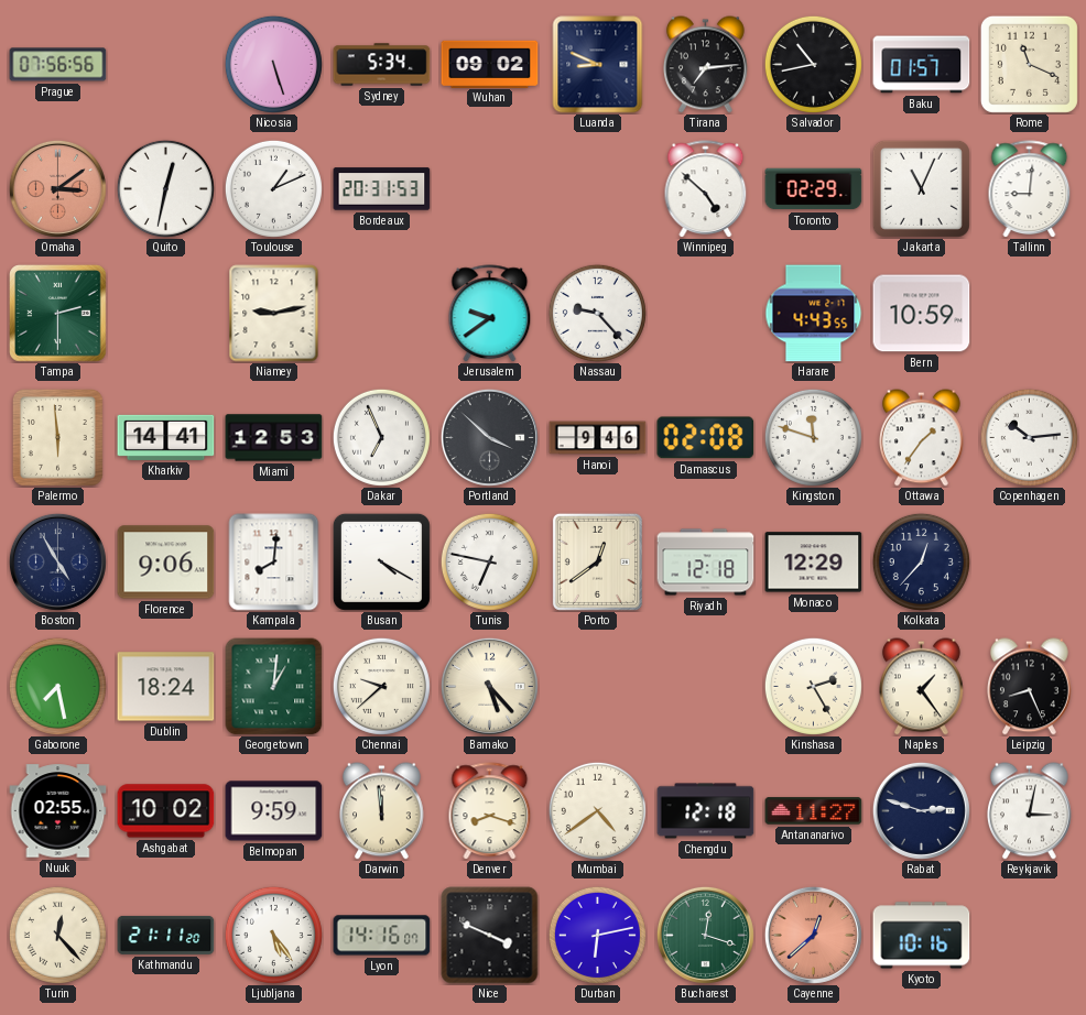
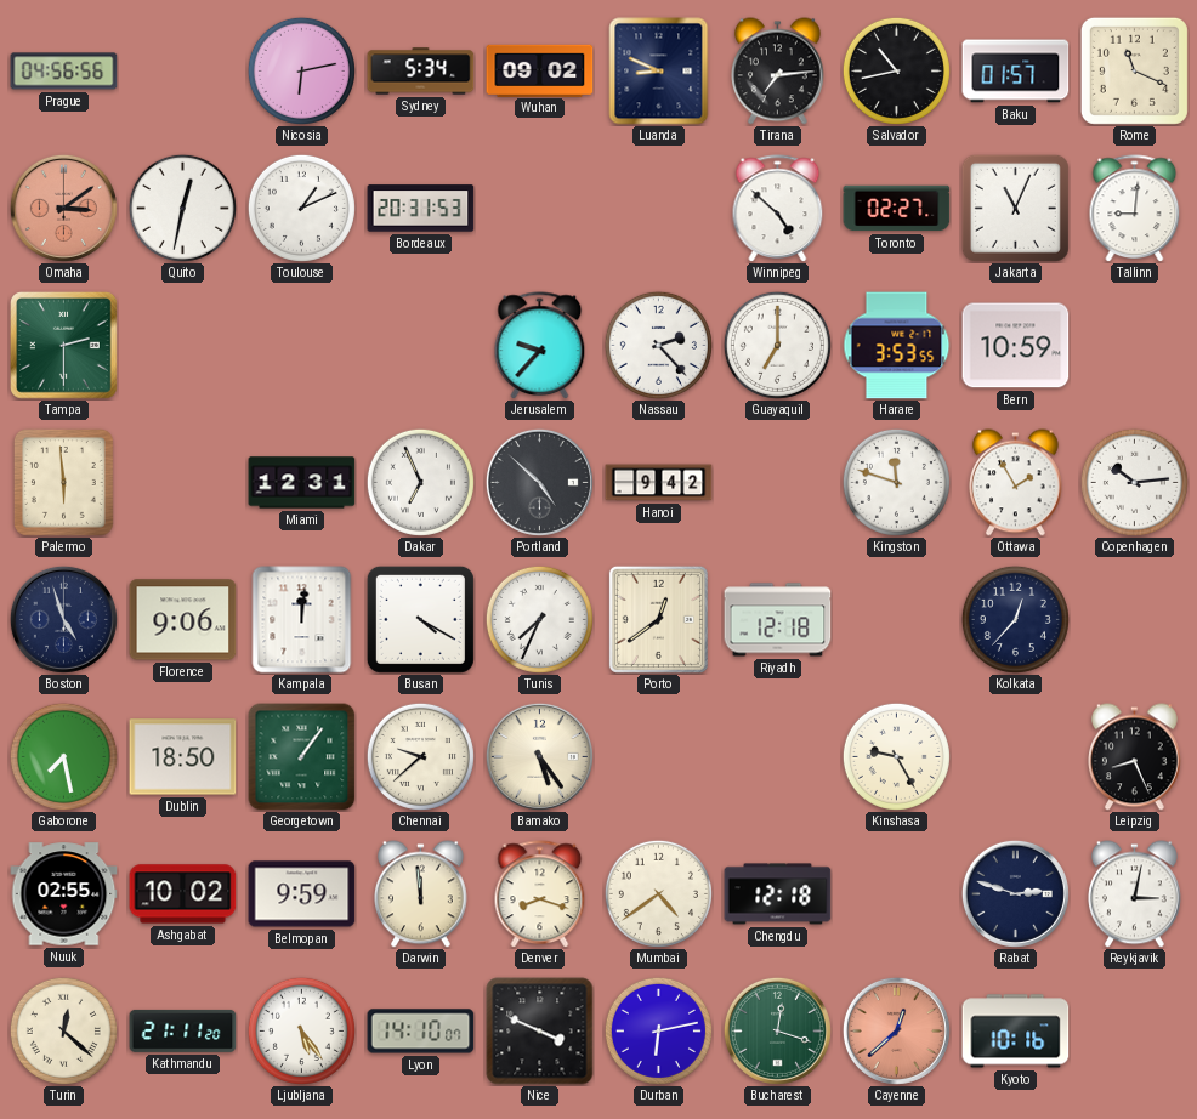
Prague: 07:56 -> 04:56
Nicosia: 5:27 -> 6:13
Toronto: 02:29 -> 02:27
Niamey: 9:13 -> none
Jerusalem: 9:39 -> 9:37
Nassau: 9:23 -> 2:23
Guayaquil: none -> 7:00
Harare: 4:43 -> 3:53
Kharkiv: 14:41 -> none
Miami: 12:53 -> 12:31
Portland: 3:52 -> 4:52
Hanoi: 9:46 -> 9:42
Damascus: 02:08 -> none
Ottawa: 1:36 -> 1:55
Boston: 4:55 -> 4:57
Kampala: 8:01 -> 12:01
Tunis: 6:47 -> 7:34
Monaco: 12:29 -> none
Dublin: 18:24 -> 18:50
Georgetown: 1:01 -> 1:06
Bamako: 5:23 -> 5:24
Kinshasa: 2:25 -> 9:25
Naples: 1:24 -> none
Antananarivo: 11:27 -> none
Turin: 12:23 -> 12:22
Lyon: 14:16 -> 14:10
